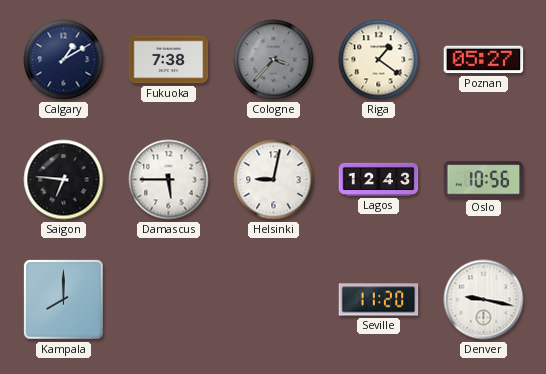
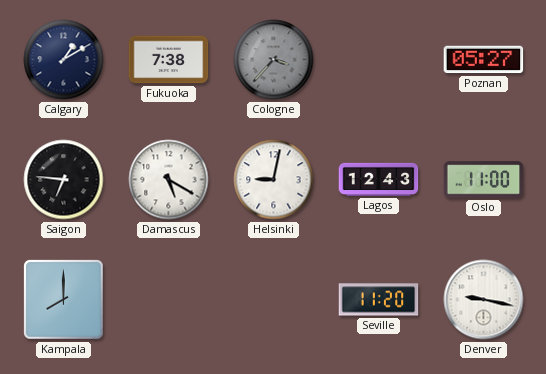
Riga: 1:21 -> none
Damascus: 5:45 -> 5:20
Oslo: 10:56 -> 11:00
